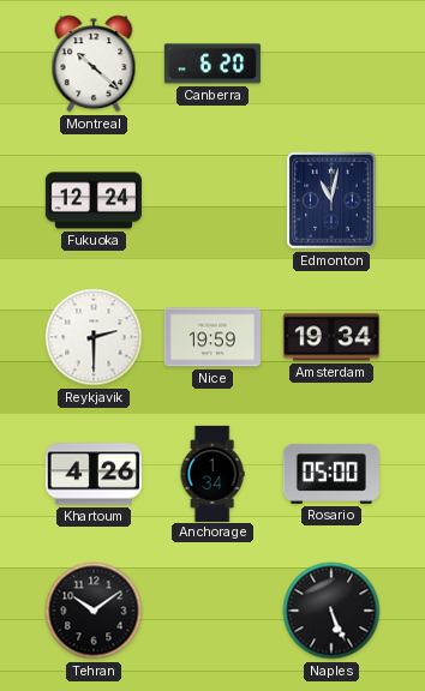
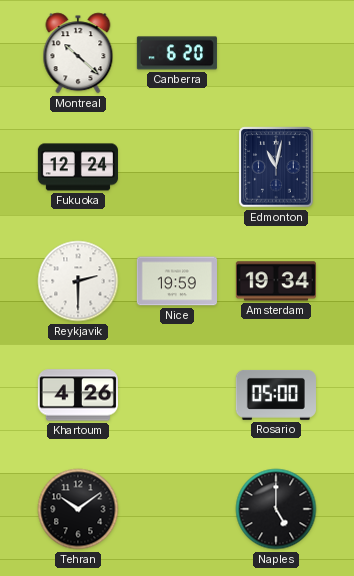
Anchorage: 1:34 -> none
Naples: 5:26 -> 5:00
